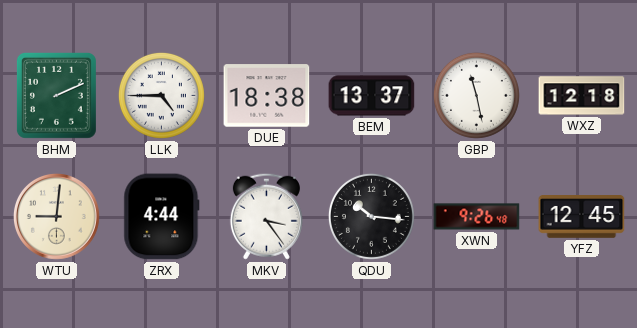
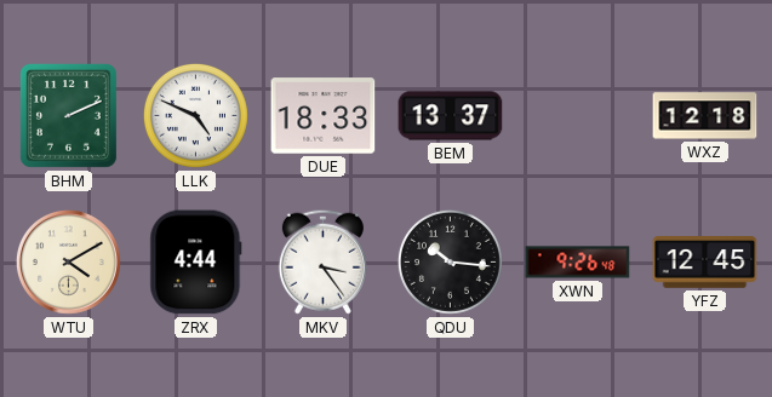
LLK: 4:45 -> 4:49
DUE: 18:38 -> 18:33
GBP: 11:28 -> none
WTU: 9:01 -> 4:10
